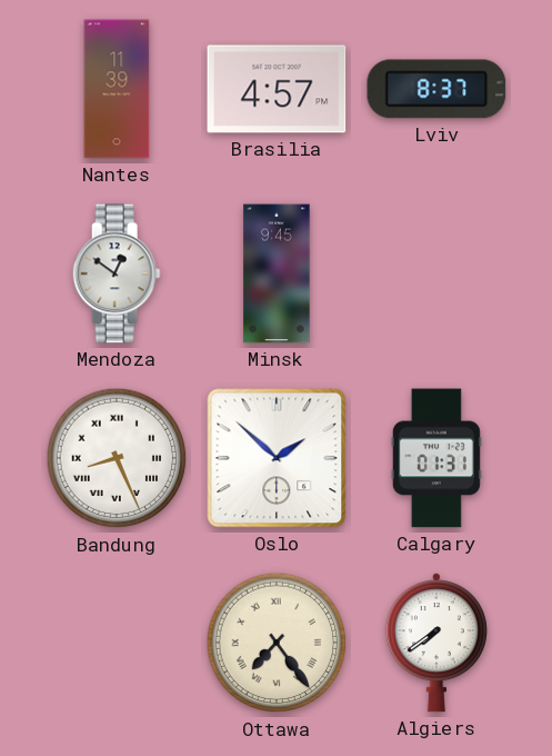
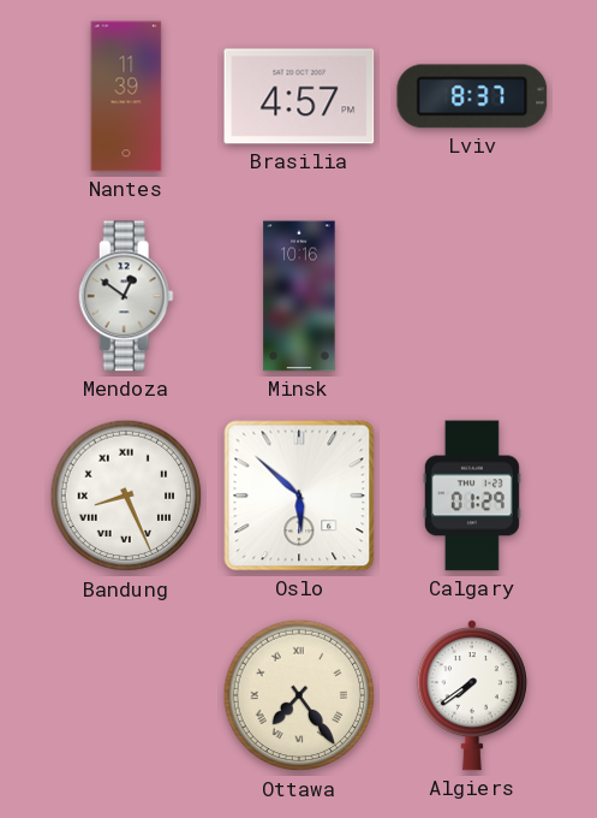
Minsk: 9:45 -> 10:16
Oslo: 1:52 -> 5:52
Calgary: 01:31 -> 01:29
